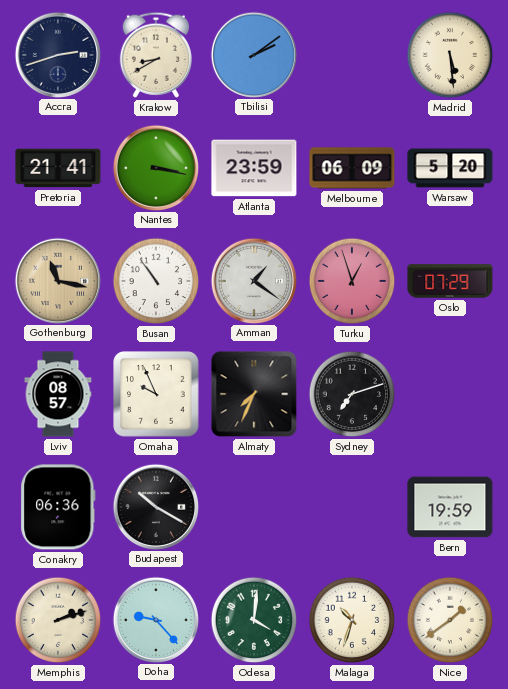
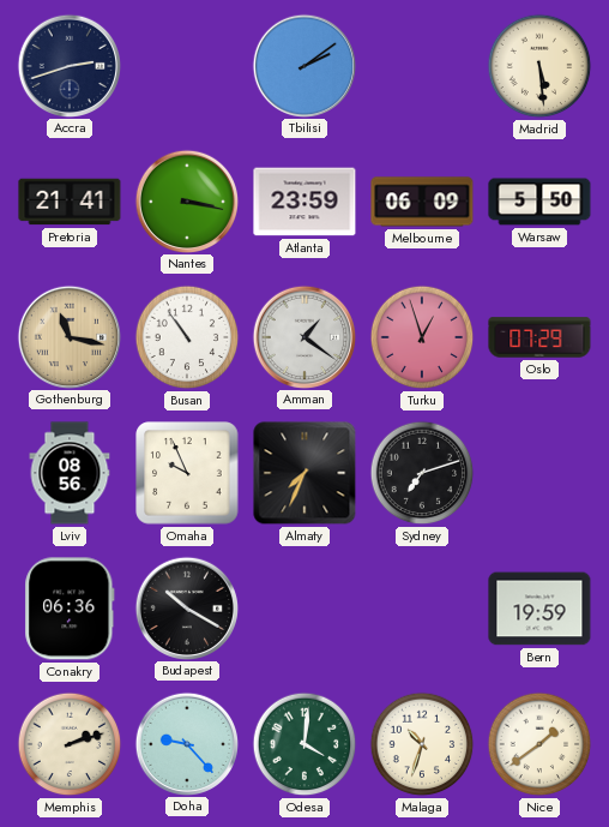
Krakow: 8:40 -> none
Warsaw: 5:20 -> 5:50
Lviv: 08:57 -> 08:56
